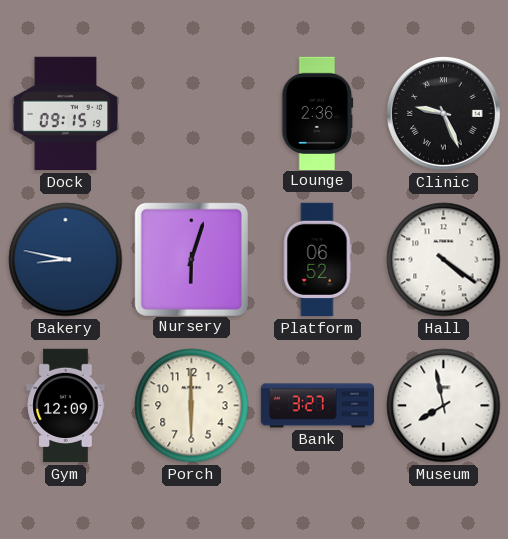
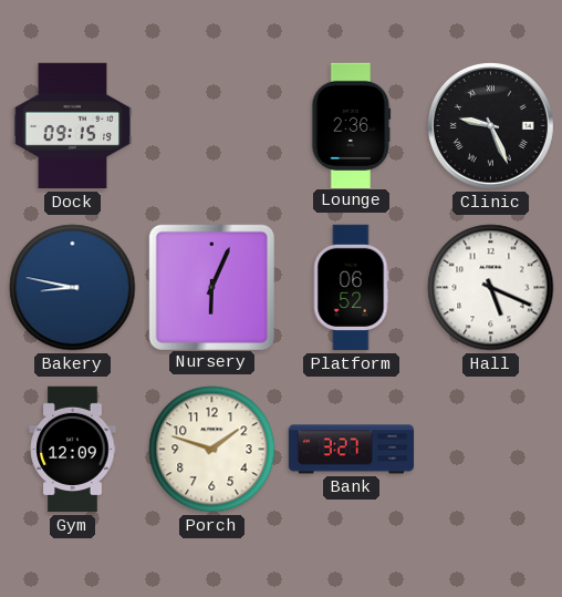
Nursery: 6:03 -> 6:04
Hall: 4:21 -> 5:19
Porch: 6:00 -> 1:48
Museum: 7:58 -> none
